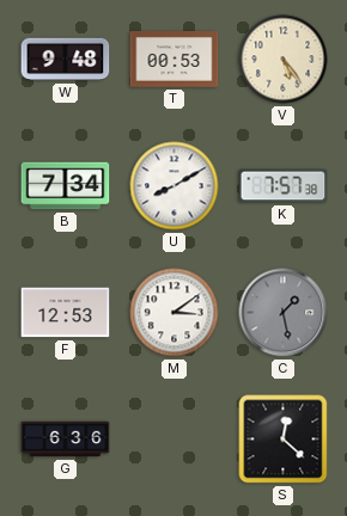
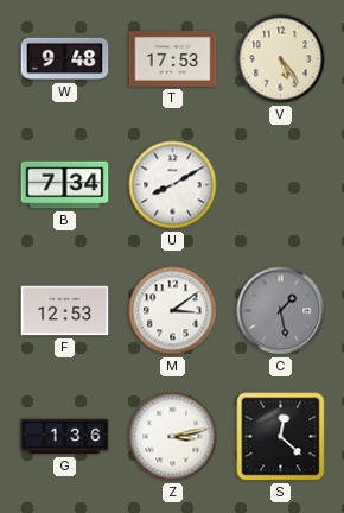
T: 00:53 -> 17:53
K: 7:57 -> none
G: 6:36 -> 1:36
Z: none -> 3:13
